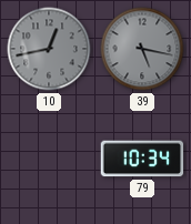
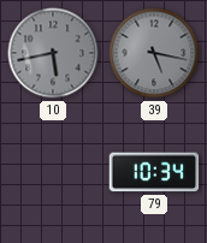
10: 12:43 -> 5:43
